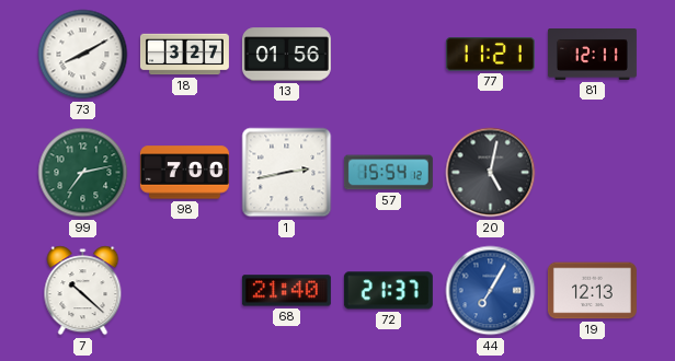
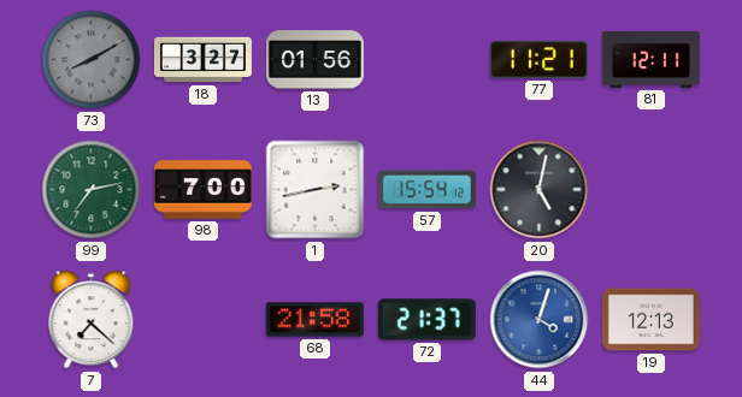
73 dial: white -> grey
7: 10:22 -> 7:22
68: 21:40 -> 21:58
44: 7:05 -> 4:03
